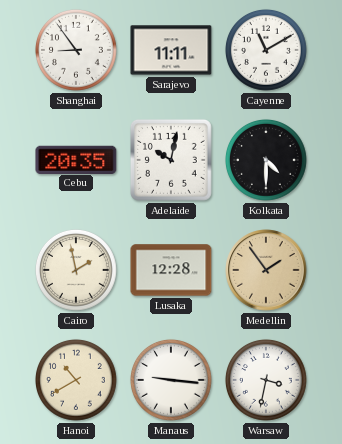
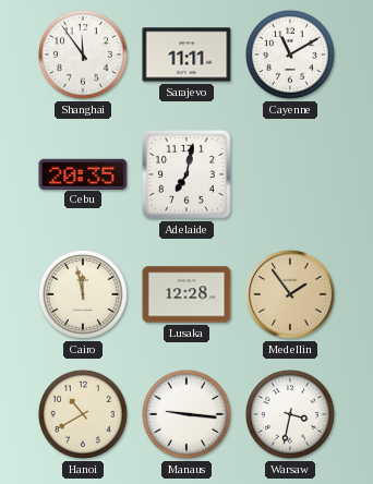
Shanghai: 8:54 -> 11:54
Adelaide: 10:02 -> 7:02
Kolkata: 4:30 -> none
Cairo: 1:58 -> 11:58
